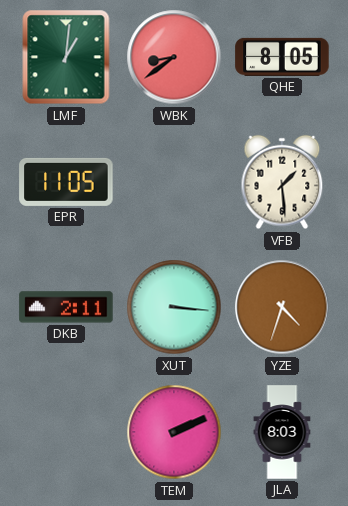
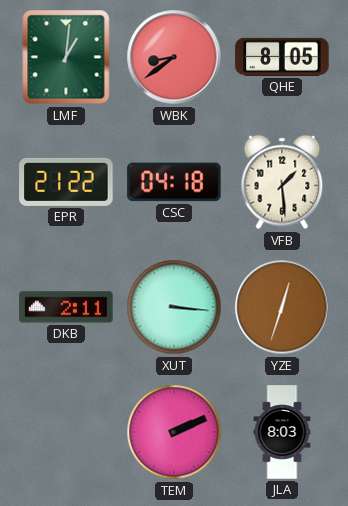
EPR: 11:05 -> 21:22
CSC: none -> 04:18
YZE: 4:33 -> 12:33
